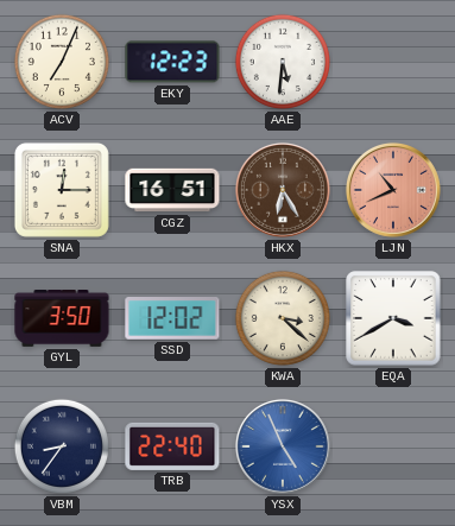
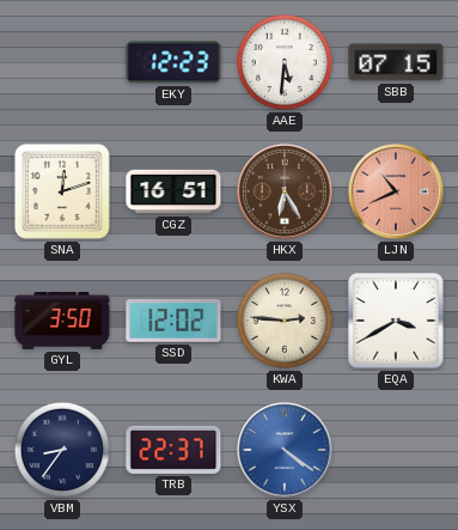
ACV: 7:04 -> none
SBB: none -> 07:15
SNA: 12:15 -> 12:12
KWA: 3:22 -> 2:46
TRB: 22:40 -> 22:37
YSX: 4:56 -> 4:21
